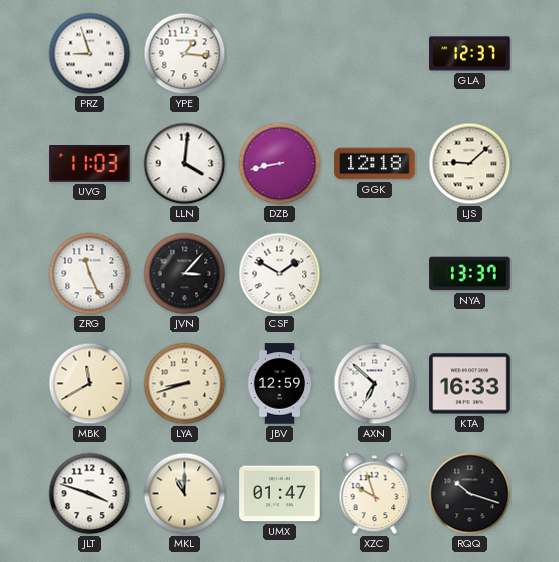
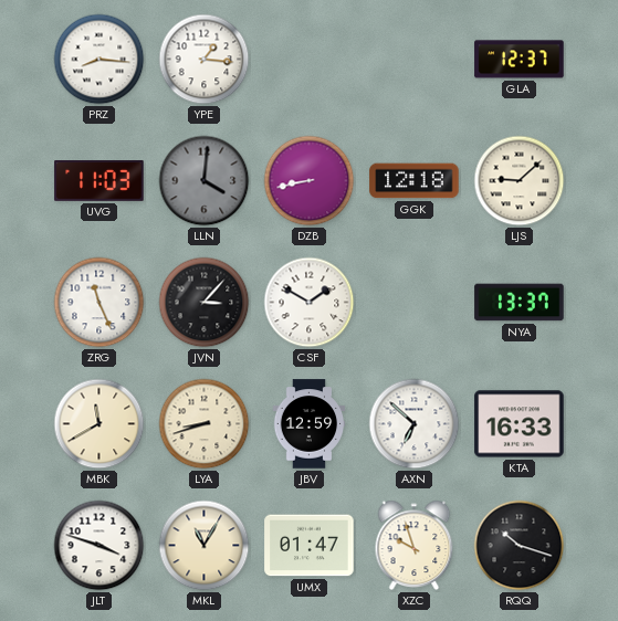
PRZ: 8:57 -> 8:16
LLN dial: white -> grey
MKL: 11:00 -> 11:05
